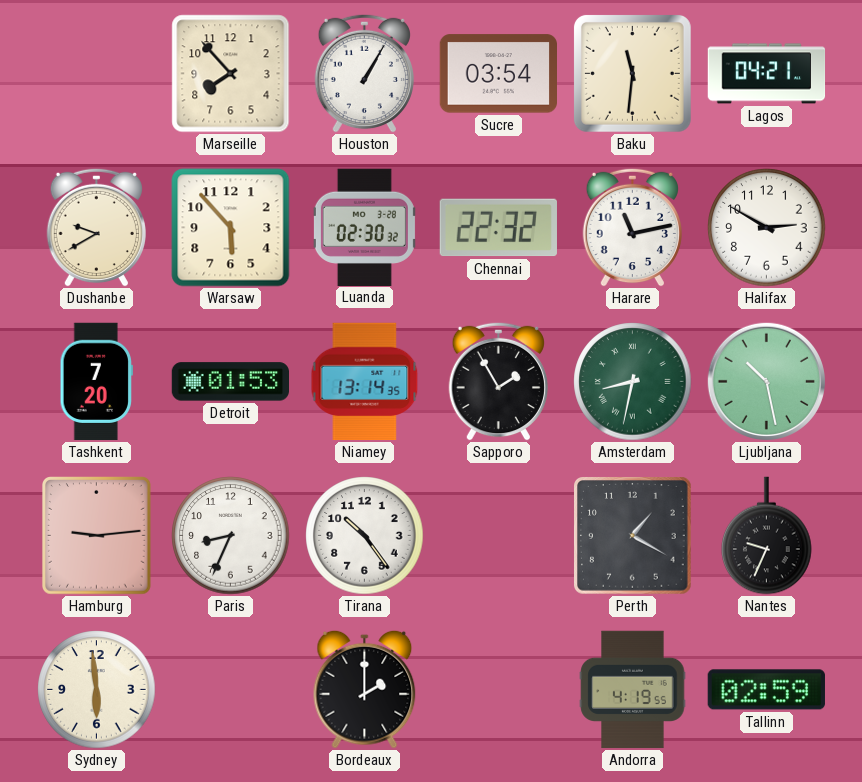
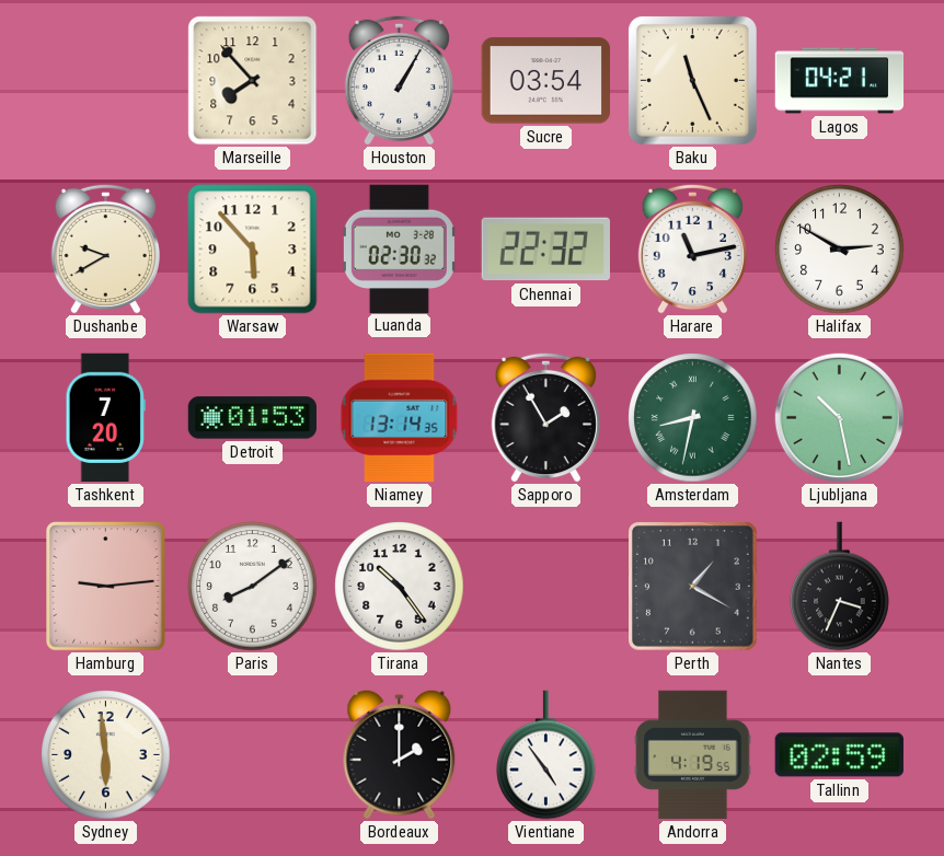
Baku: 11:31 -> 11:26
Paris: 8:34 -> 8:09
Nantes: 9:34 -> 3:34
Vientiane: none -> 4:54
